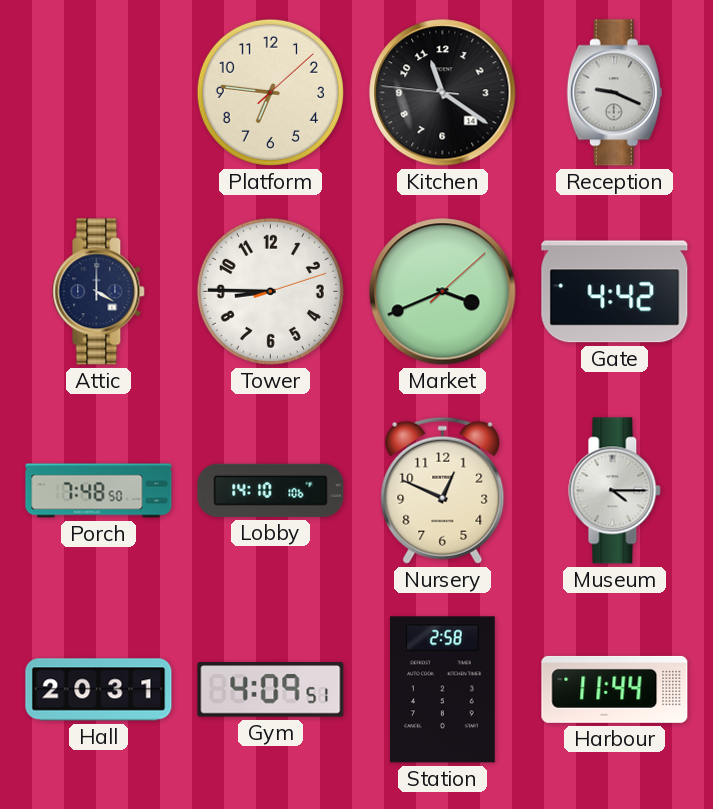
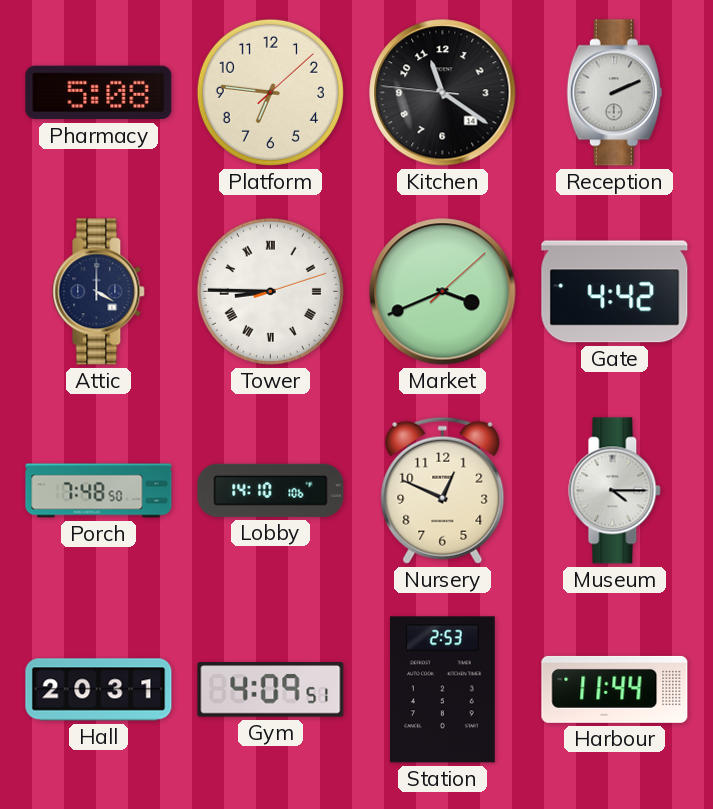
Pharmacy: none -> 5:08
Reception: 9:19 -> 2:11
Tower numerals: Arabic -> Roman
Station: 2:58 -> 2:53
